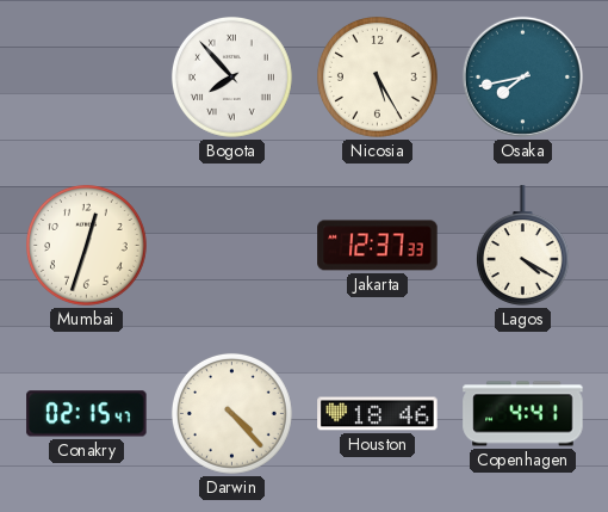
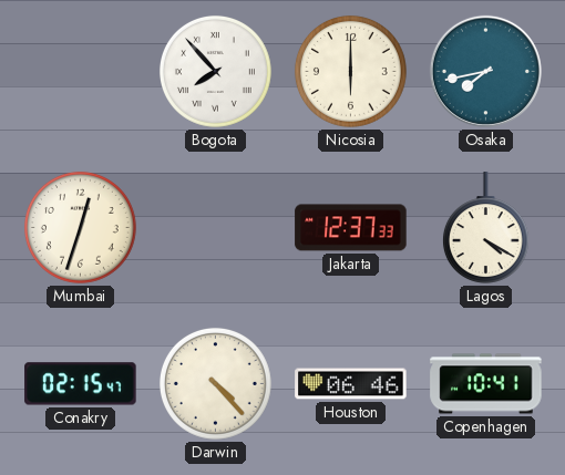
Nicosia: 5:25 -> 6:00
Houston: 18:46 -> 06:46
Copenhagen: 4:41 -> 10:41
